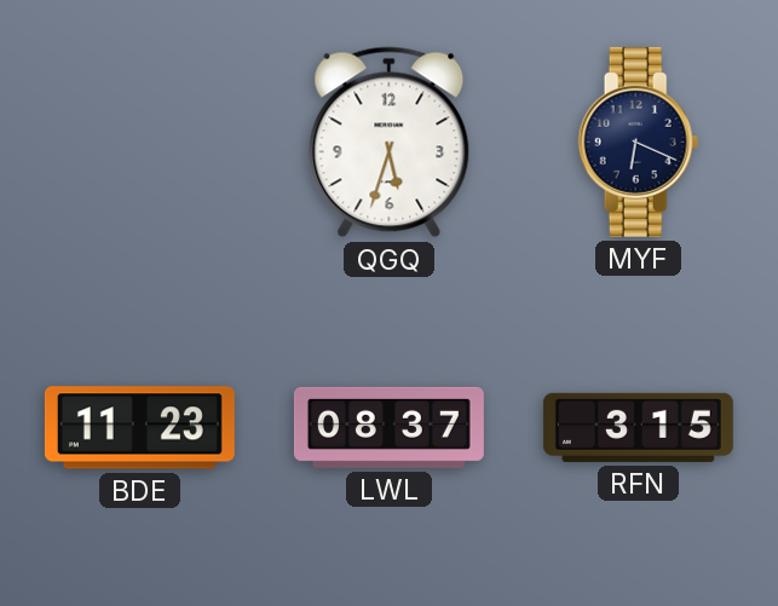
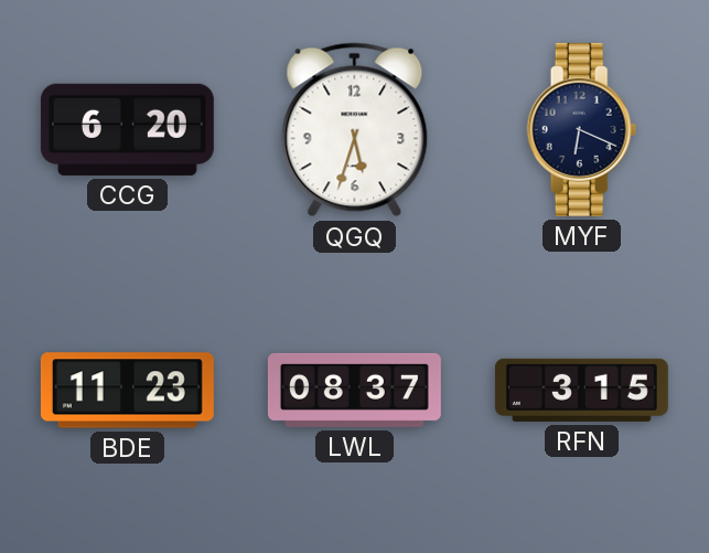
CCG: none -> 6:20
